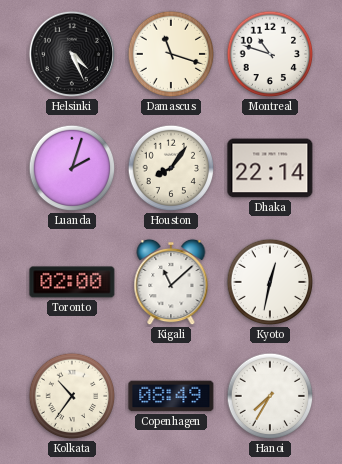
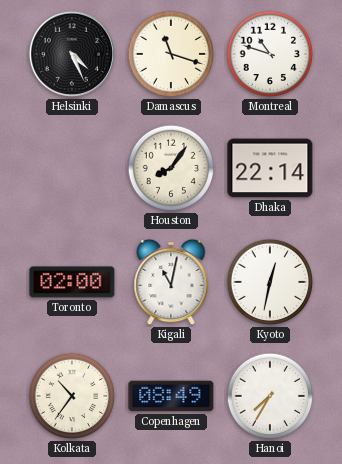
Luanda: 2:03 -> none
Kigali: 11:08 -> 11:02
